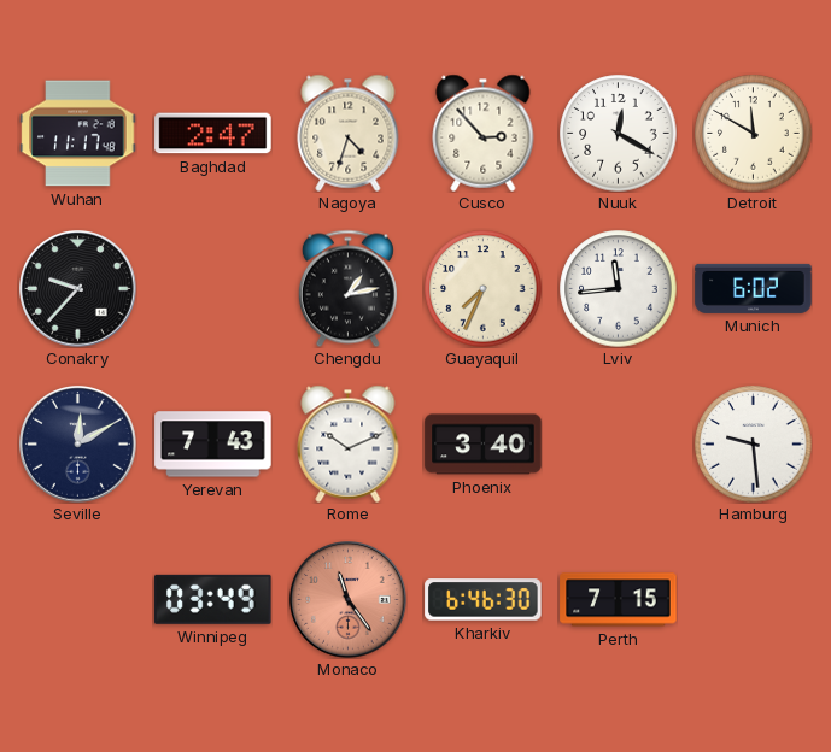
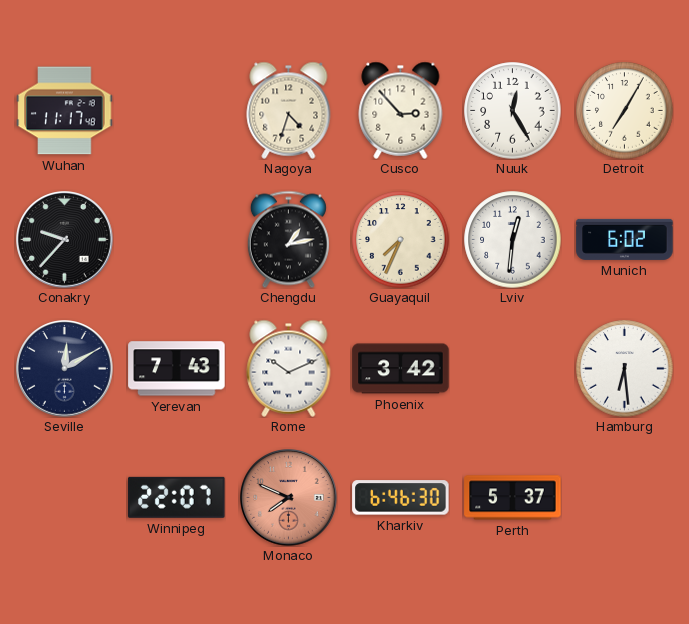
Baghdad: 2:47 -> none
Nuuk: 12:20 -> 12:25
Detroit: 11:50 -> 7:05
Lviv: 11:44 -> 12:31
Phoenix: 3:40 -> 3:42
Hamburg: 9:29 -> 6:29
Winnipeg: 03:49 -> 22:07
Monaco: 11:24 -> 7:49
Perth: 7:15 -> 5:37
